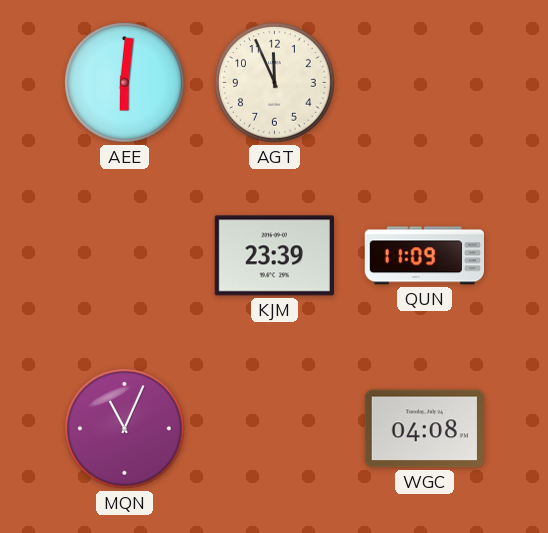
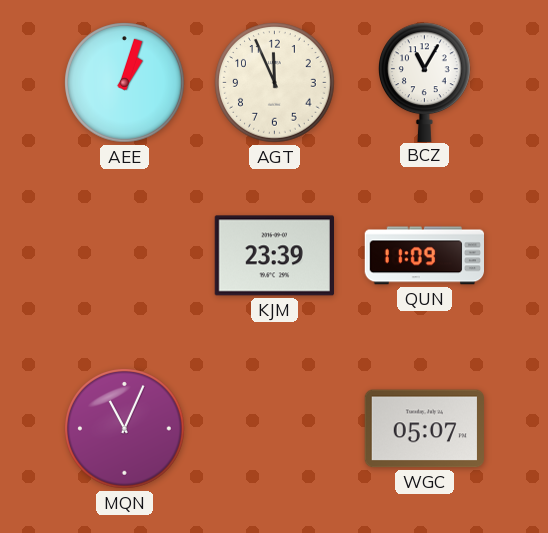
AEE: 6:01 -> 1:03
BCZ: none -> 11:05
WGC: 04:08 -> 05:07
